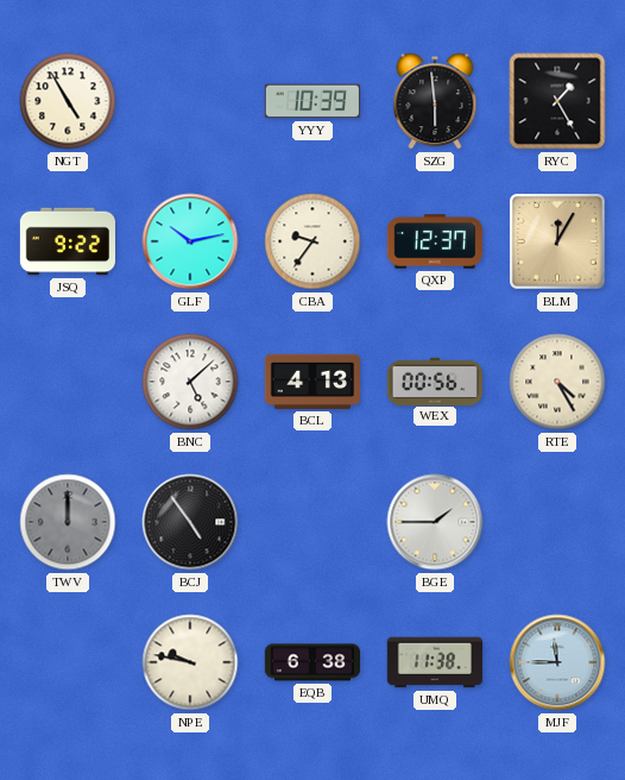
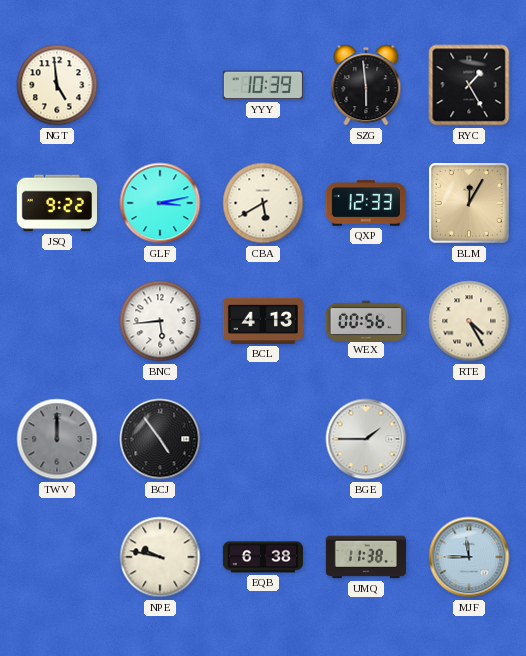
NGT: 4:55 -> 4:59
GLF: 10:13 -> 3:13
CBA: 9:36 -> 5:40
QXP: 12:37 -> 12:33
BNC: 5:08 -> 5:44
